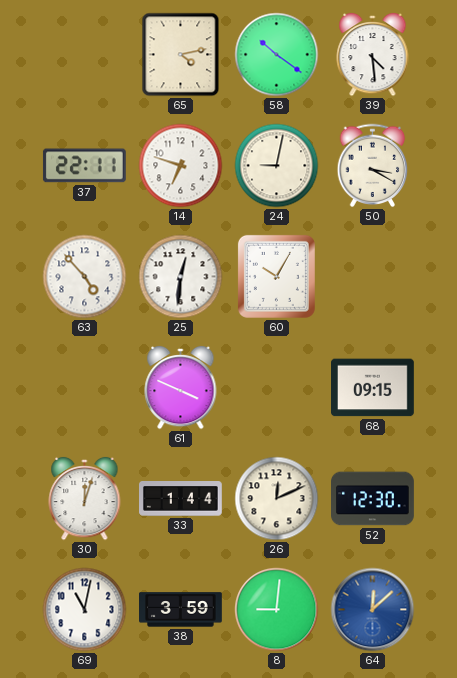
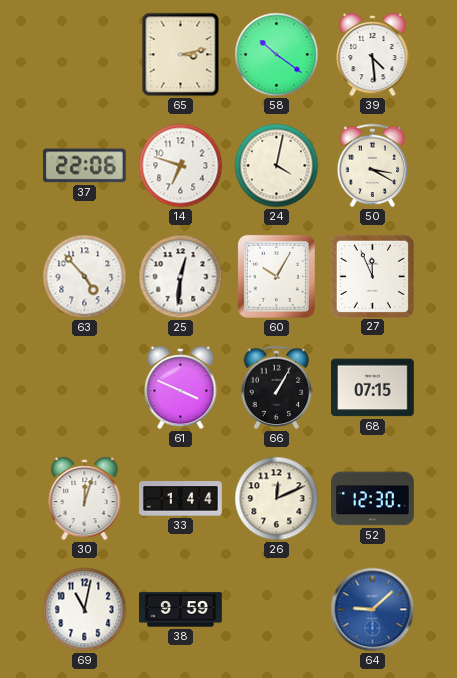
65: 4:13 -> 3:13
37: 22:11 -> 22:06
24: 9:02 -> 4:02
27: none -> 11:56
66: none -> 1:05
68: 09:15 -> 07:15
38: 3:59 -> 9:59
8: 9:01 -> none
64: 12:08 -> 9:08
